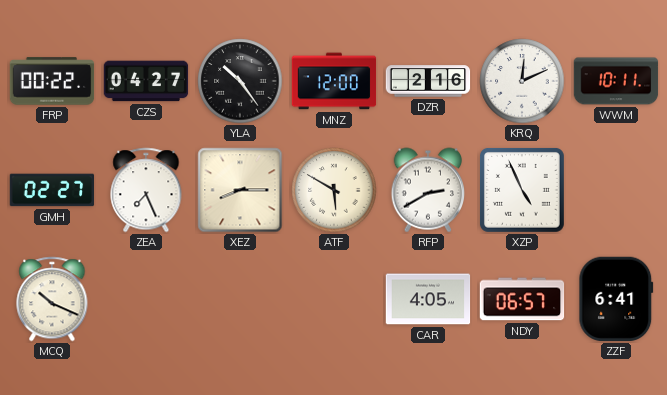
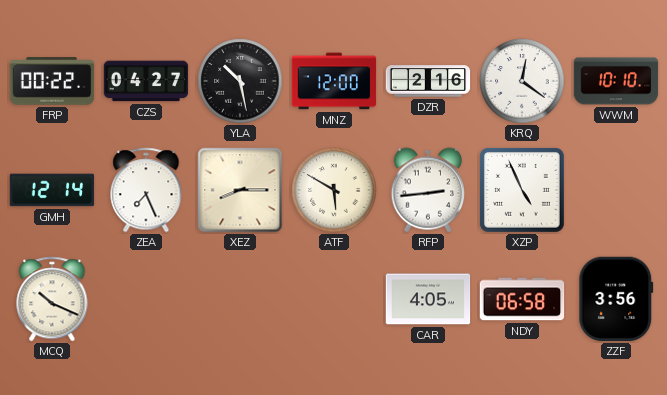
YLA: 10:24 -> 10:28
KRQ: 12:11 -> 12:21
WWM: 10:11 -> 10:10
GMH: 02:27 -> 12:14
RFP: 2:40 -> 2:44
NDY: 06:57 -> 06:58
ZZF: 6:41 -> 3:56
